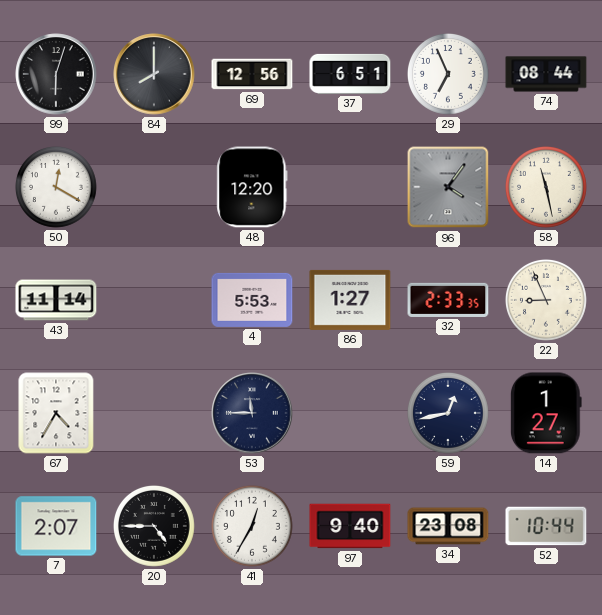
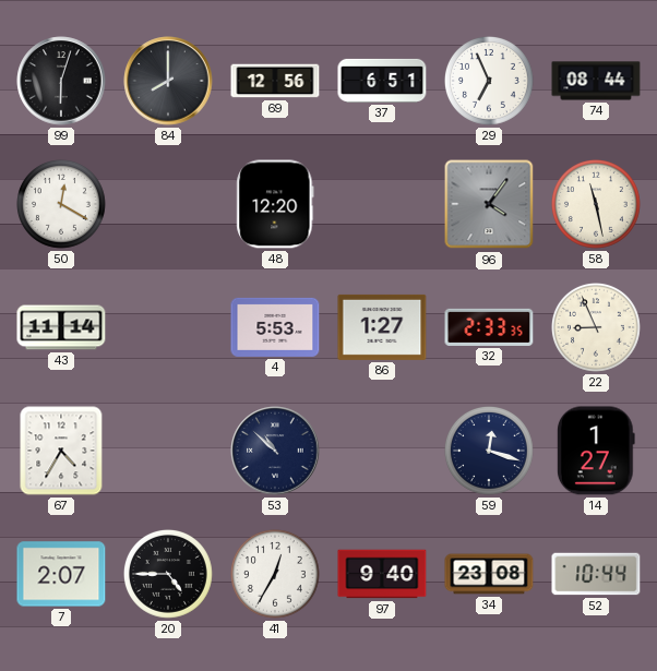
53: 11:45 -> 10:52
59: 12:43 -> 12:18
